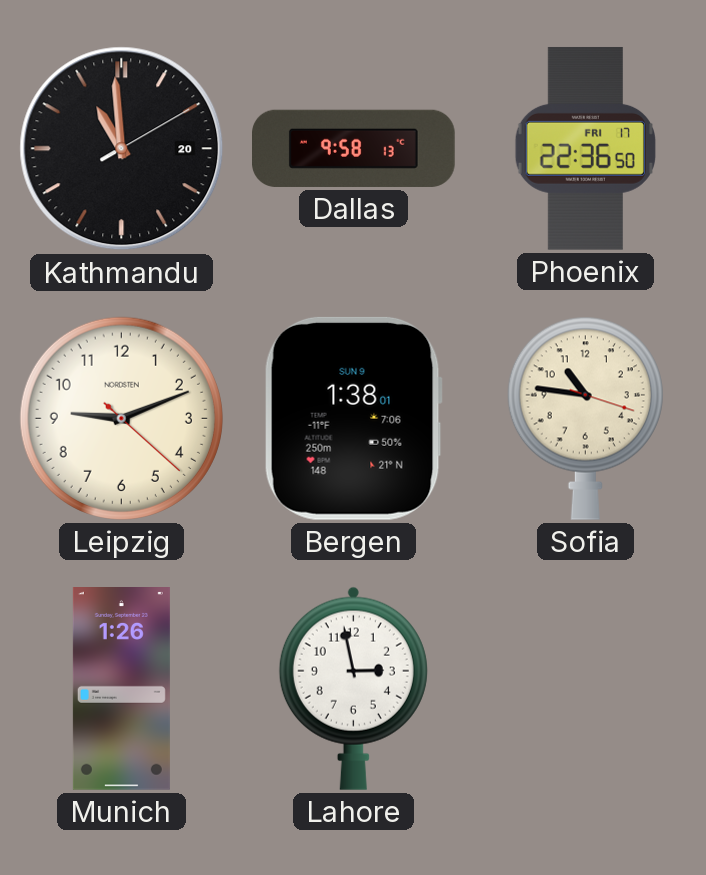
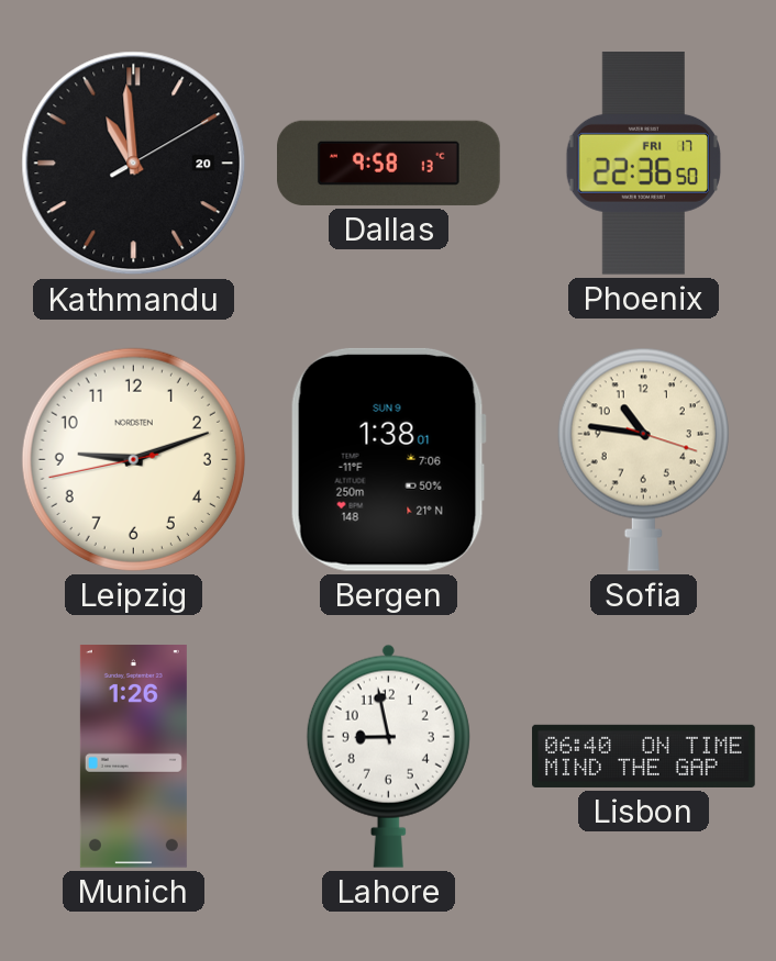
Leipzig: 9:11:22 -> 9:11:43
Lahore: 2:58 -> 8:58
Lisbon: none -> 06:40
